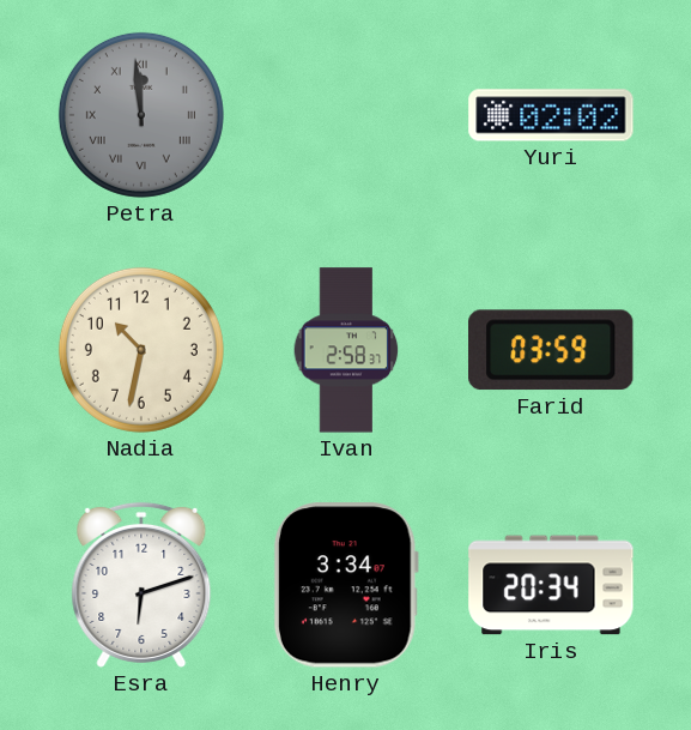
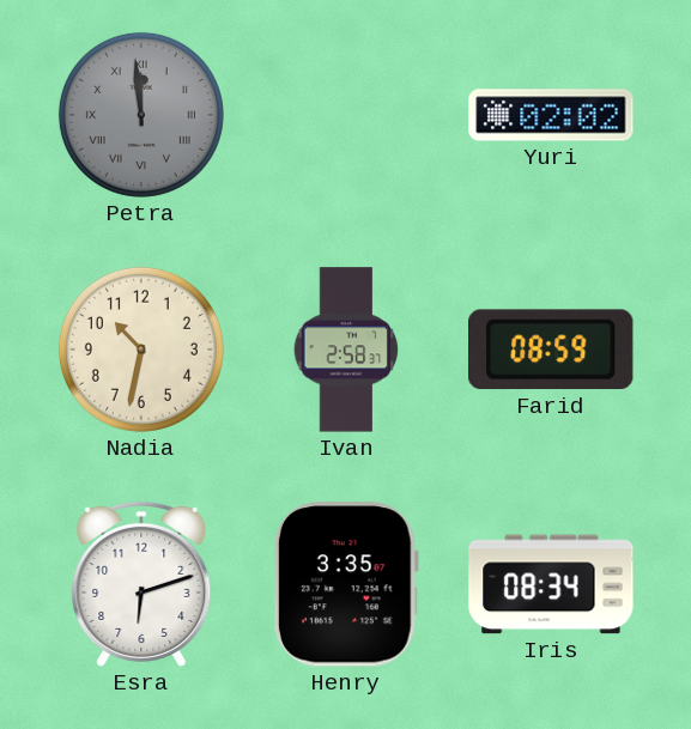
Farid: 03:59 -> 08:59
Henry: 3:34 -> 3:35
Iris: 20:34 -> 08:34
